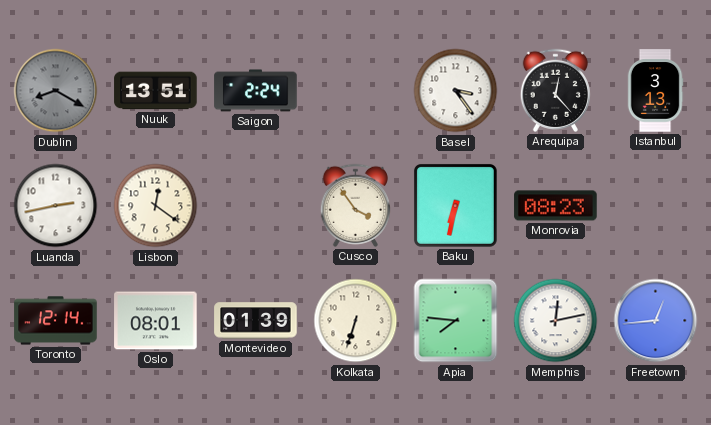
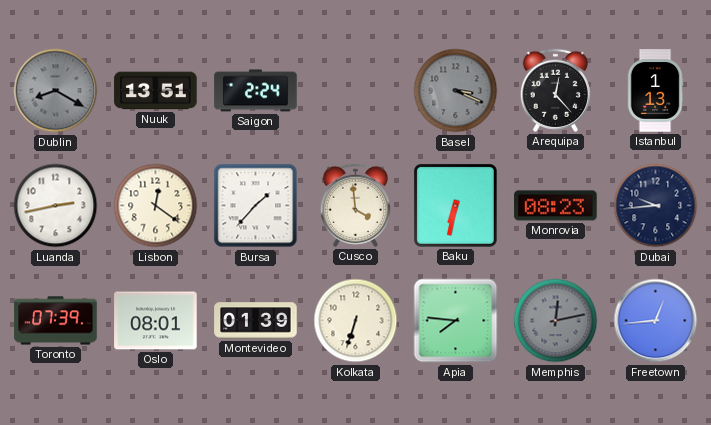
Basel: 3:24 -> 3:19
Basel dial: white -> grey
Istanbul: 3:13 -> 1:13
Bursa: none -> 1:37
Cusco: 3:54 -> 3:59
Dubai: none -> 9:44
Toronto: 12:14 -> 07:39
Memphis dial: white -> grey
